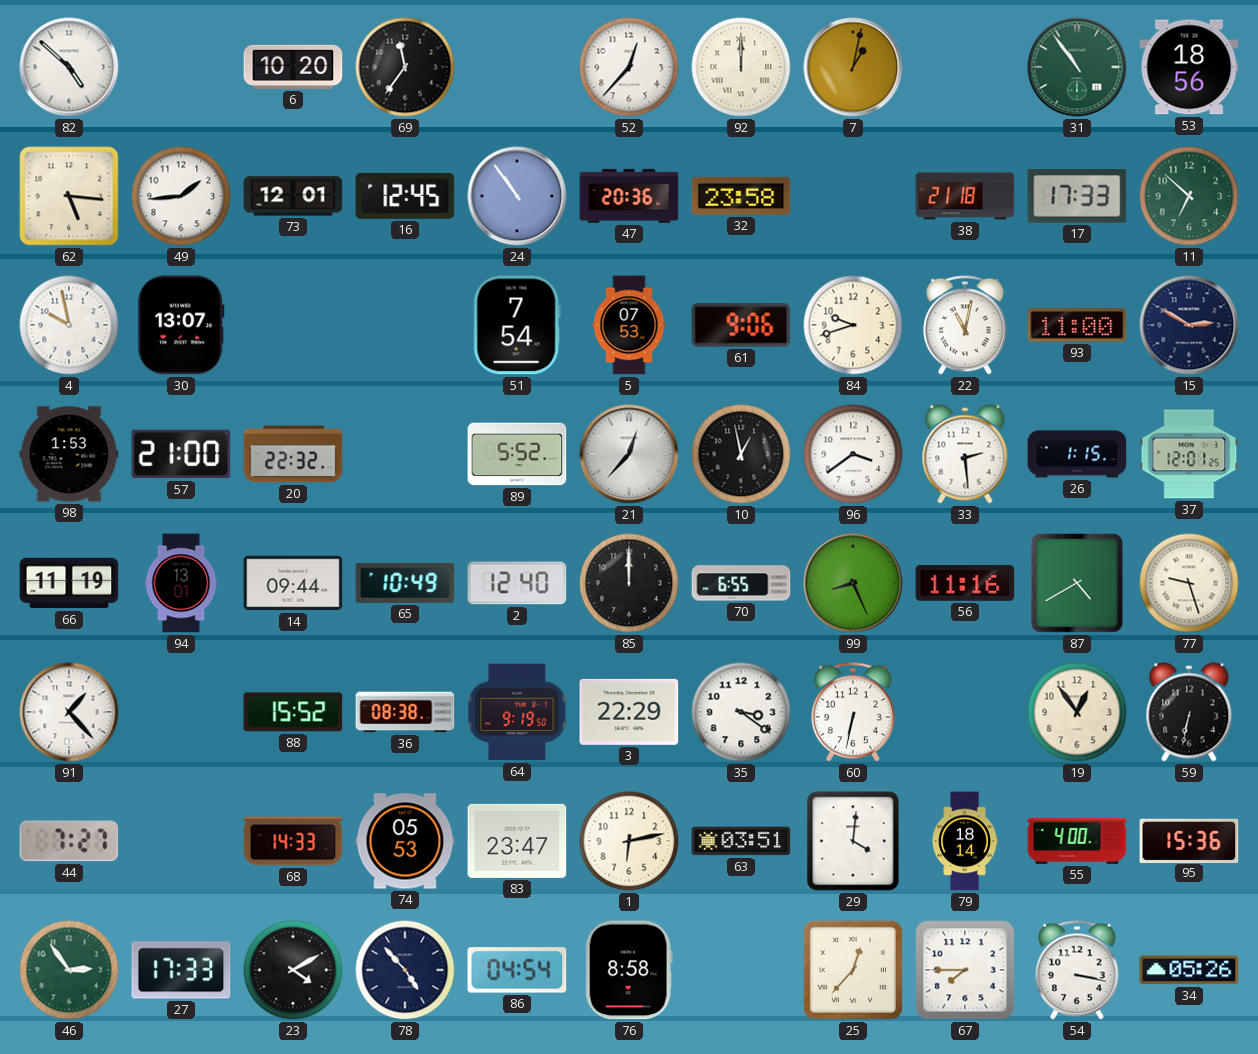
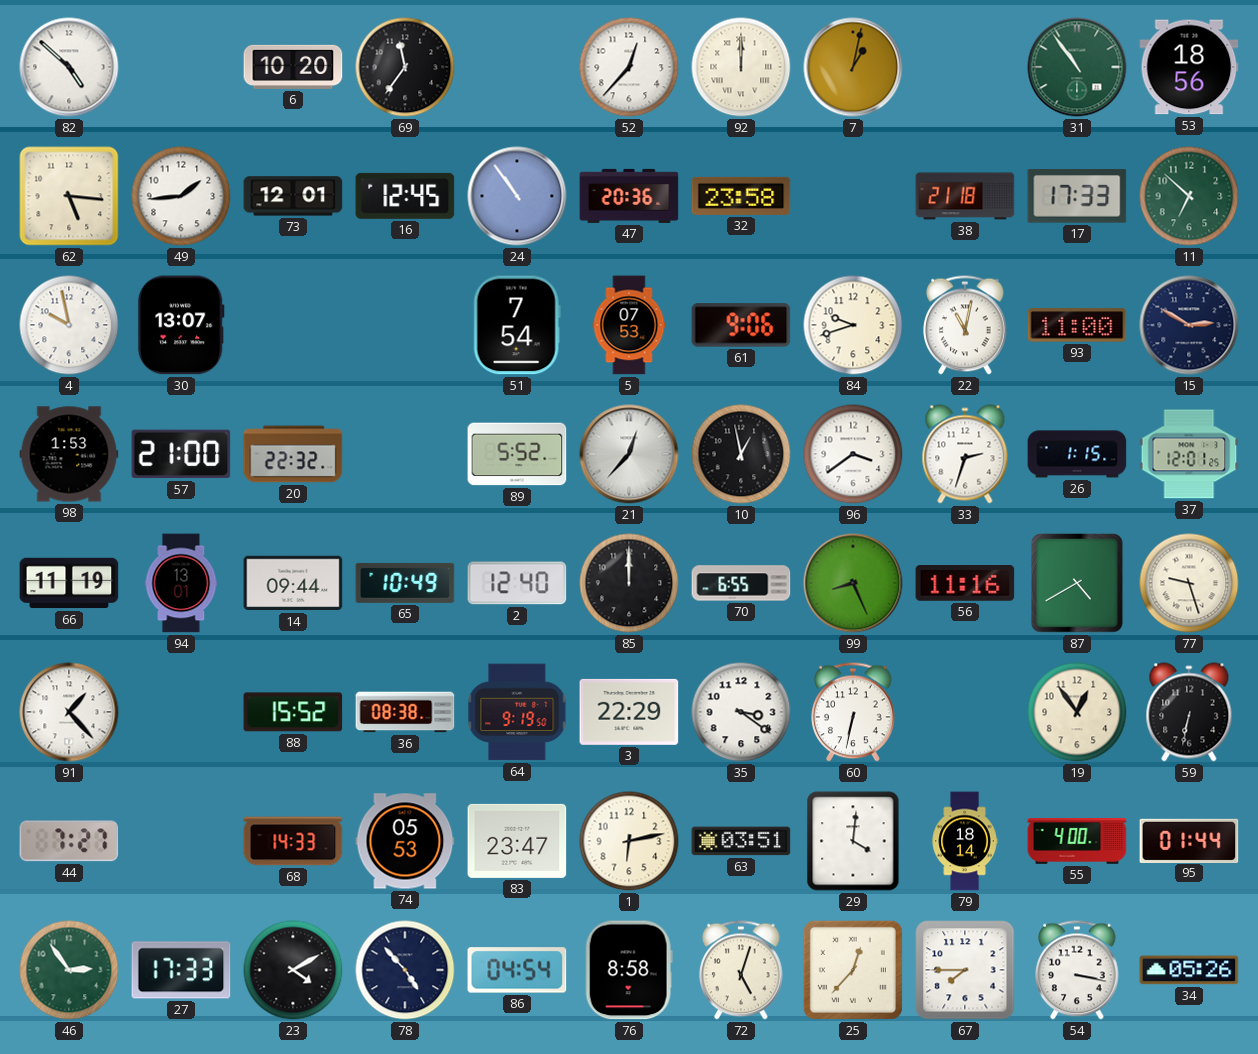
33: 2:29 -> 2:33
95: 15:36 -> 01:44
72: none -> 5:03
